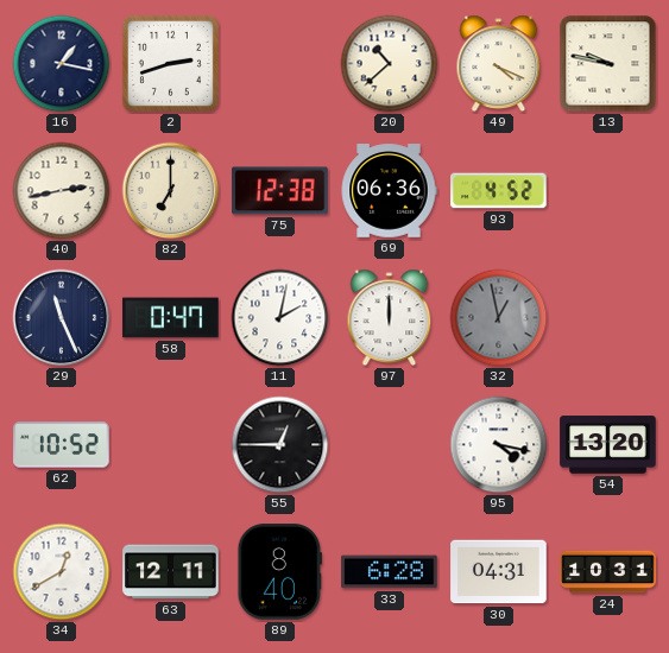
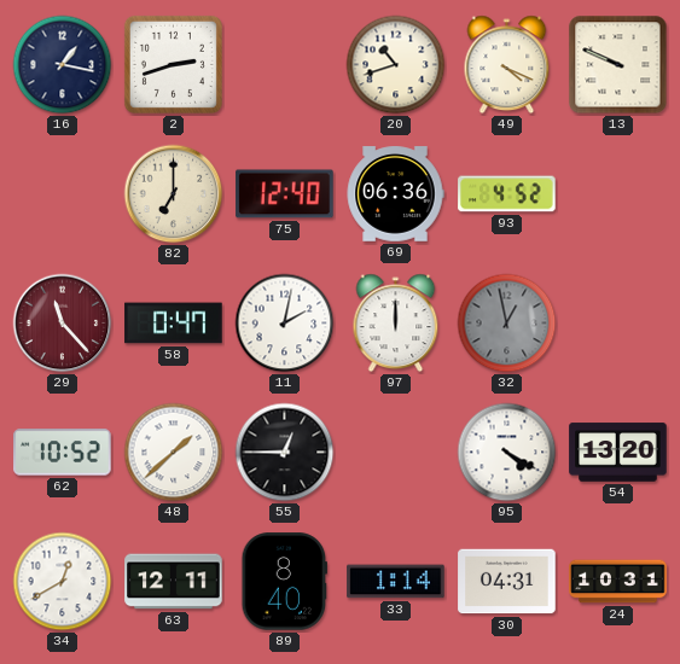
20: 10:38 -> 10:42
13: 9:47 -> 9:49
40: 2:43 -> none
75: 12:38 -> 12:40
29: 11:26 -> 11:23
29 dial: navy -> burgundy
48: none -> 1:38
95: 4:17 -> 4:20
33: 6:28 -> 1:14
